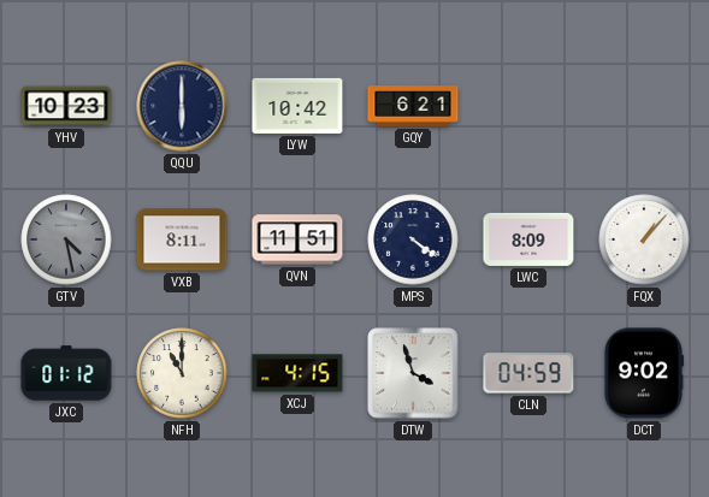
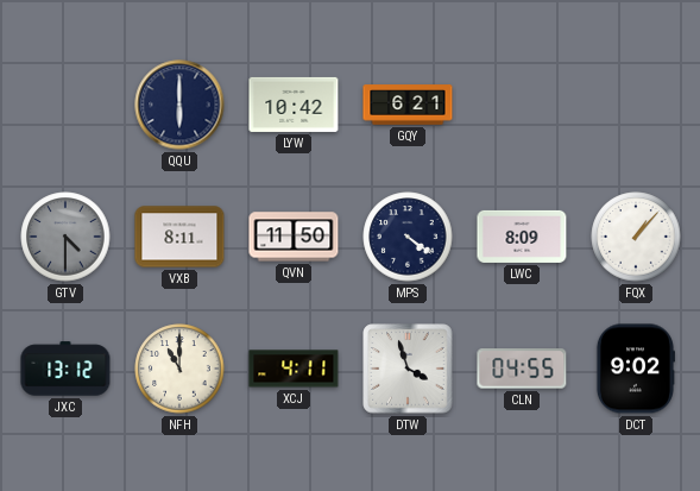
YHV: 10:23 -> none
GTV: 4:28 -> 4:30
QVN: 11:51 -> 11:50
JXC: 01:12 -> 13:12
XCJ: 4:15 -> 4:11
CLN: 04:59 -> 04:55
